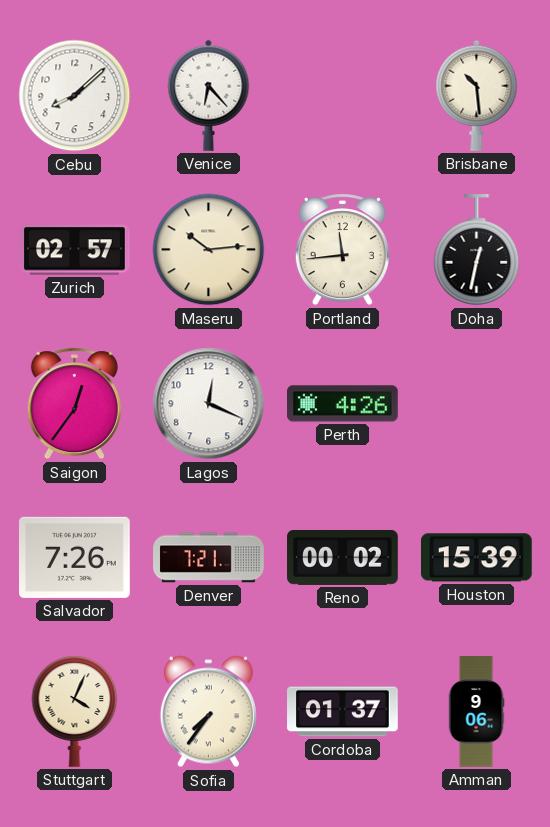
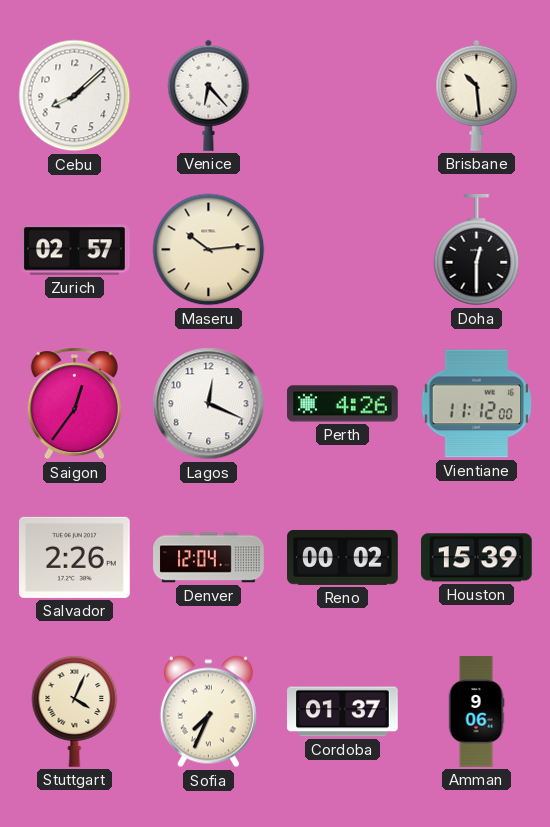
Portland: 11:44 -> none
Doha: 12:32 -> 12:30
Vientiane: none -> 11:12
Salvador: 7:26 -> 2:26
Denver: 7:21 -> 12:04
Sofia: 7:36 -> 7:34
